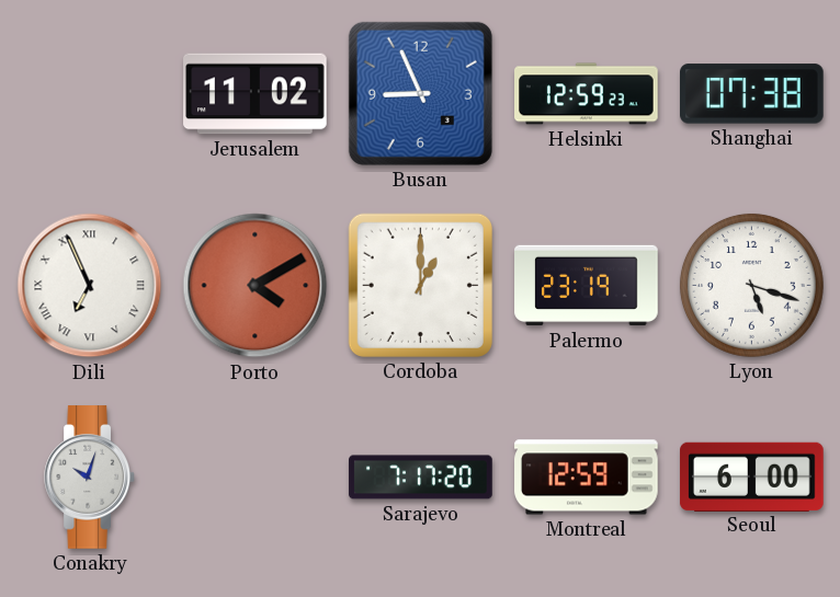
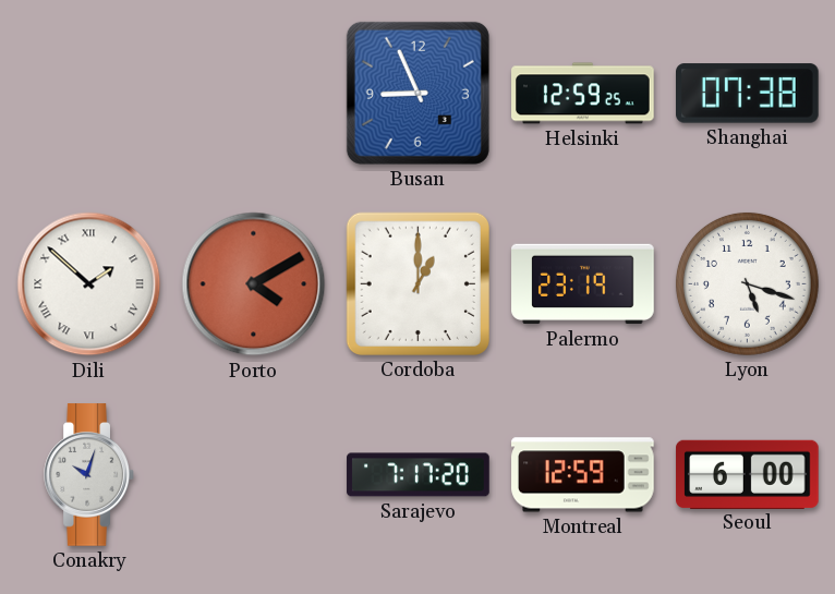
Jerusalem: 11:02 -> none
Helsinki: 12:59:23 -> 12:59:25
Dili: 6:56 -> 1:52
